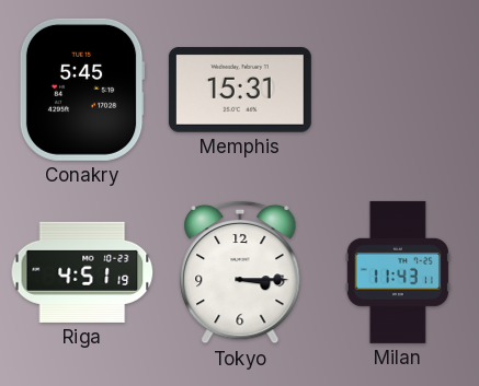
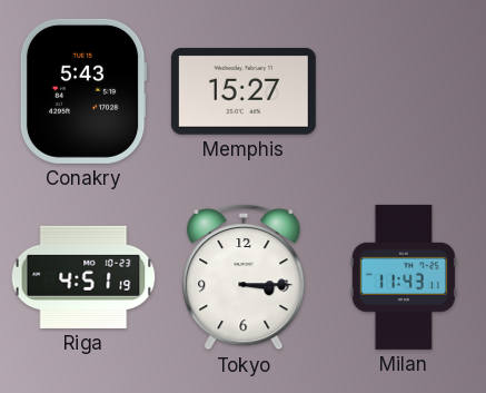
Conakry: 5:45 -> 5:43
Memphis: 15:31 -> 15:27
